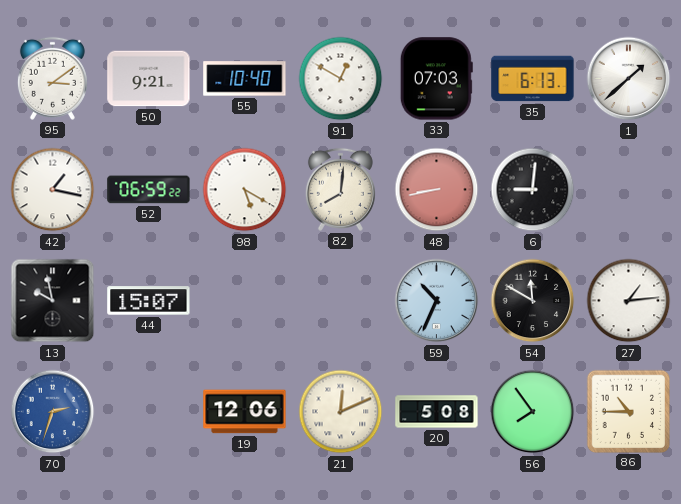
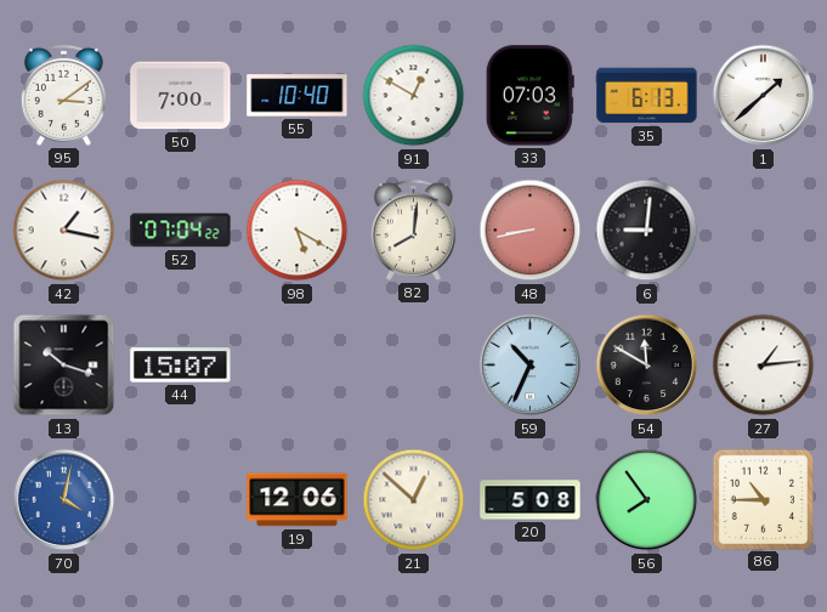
50: 9:21 -> 7:00
52: 06:59 -> 07:04
13: 9:58 -> 10:18
70: 2:33 -> 4:02
21: 12:11 -> 12:52
